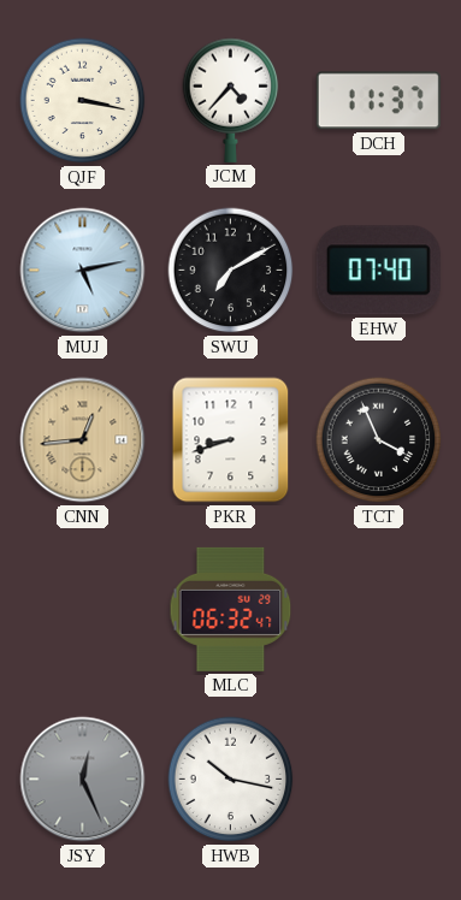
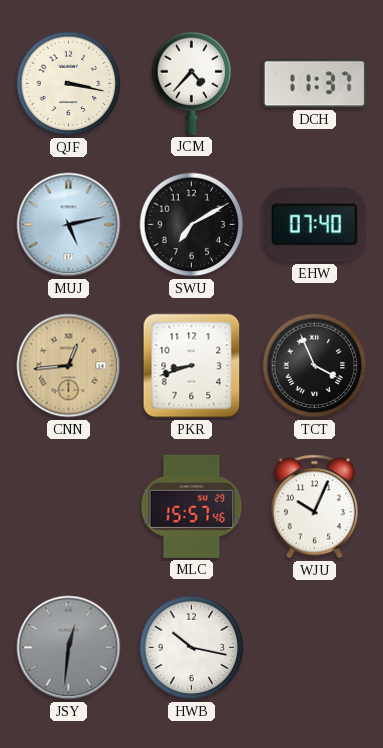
MLC: 06:32 -> 15:57
WJU: none -> 10:04
JSY: 12:26 -> 12:31
